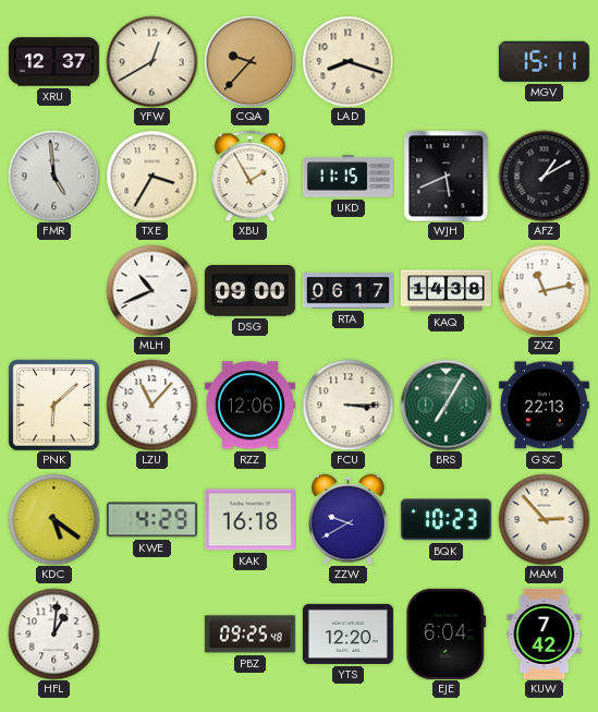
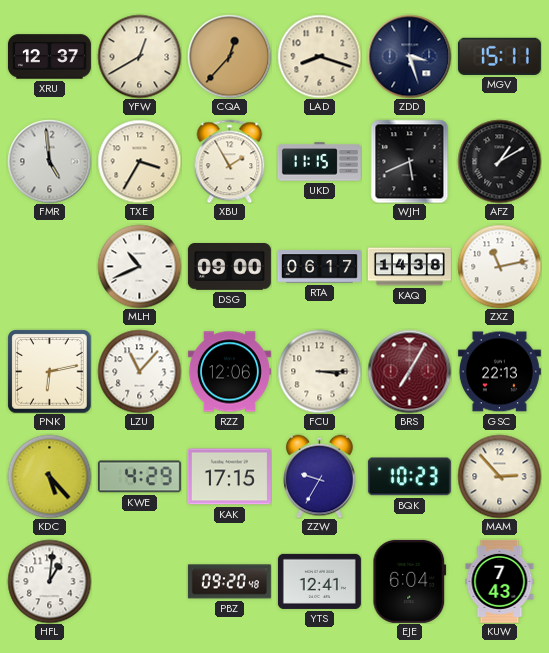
CQA: 9:37 -> 12:37
ZDD: none -> 3:27
PNK: 6:08 -> 6:13
BRS dial: green -> burgundy
KDC: 5:21 -> 5:23
KAK: 16:18 -> 17:15
ZZW: 9:40 -> 9:35
PBZ: 09:25 -> 09:20
YTS: 12:20 -> 12:41
KUW: 7:42 -> 7:43
